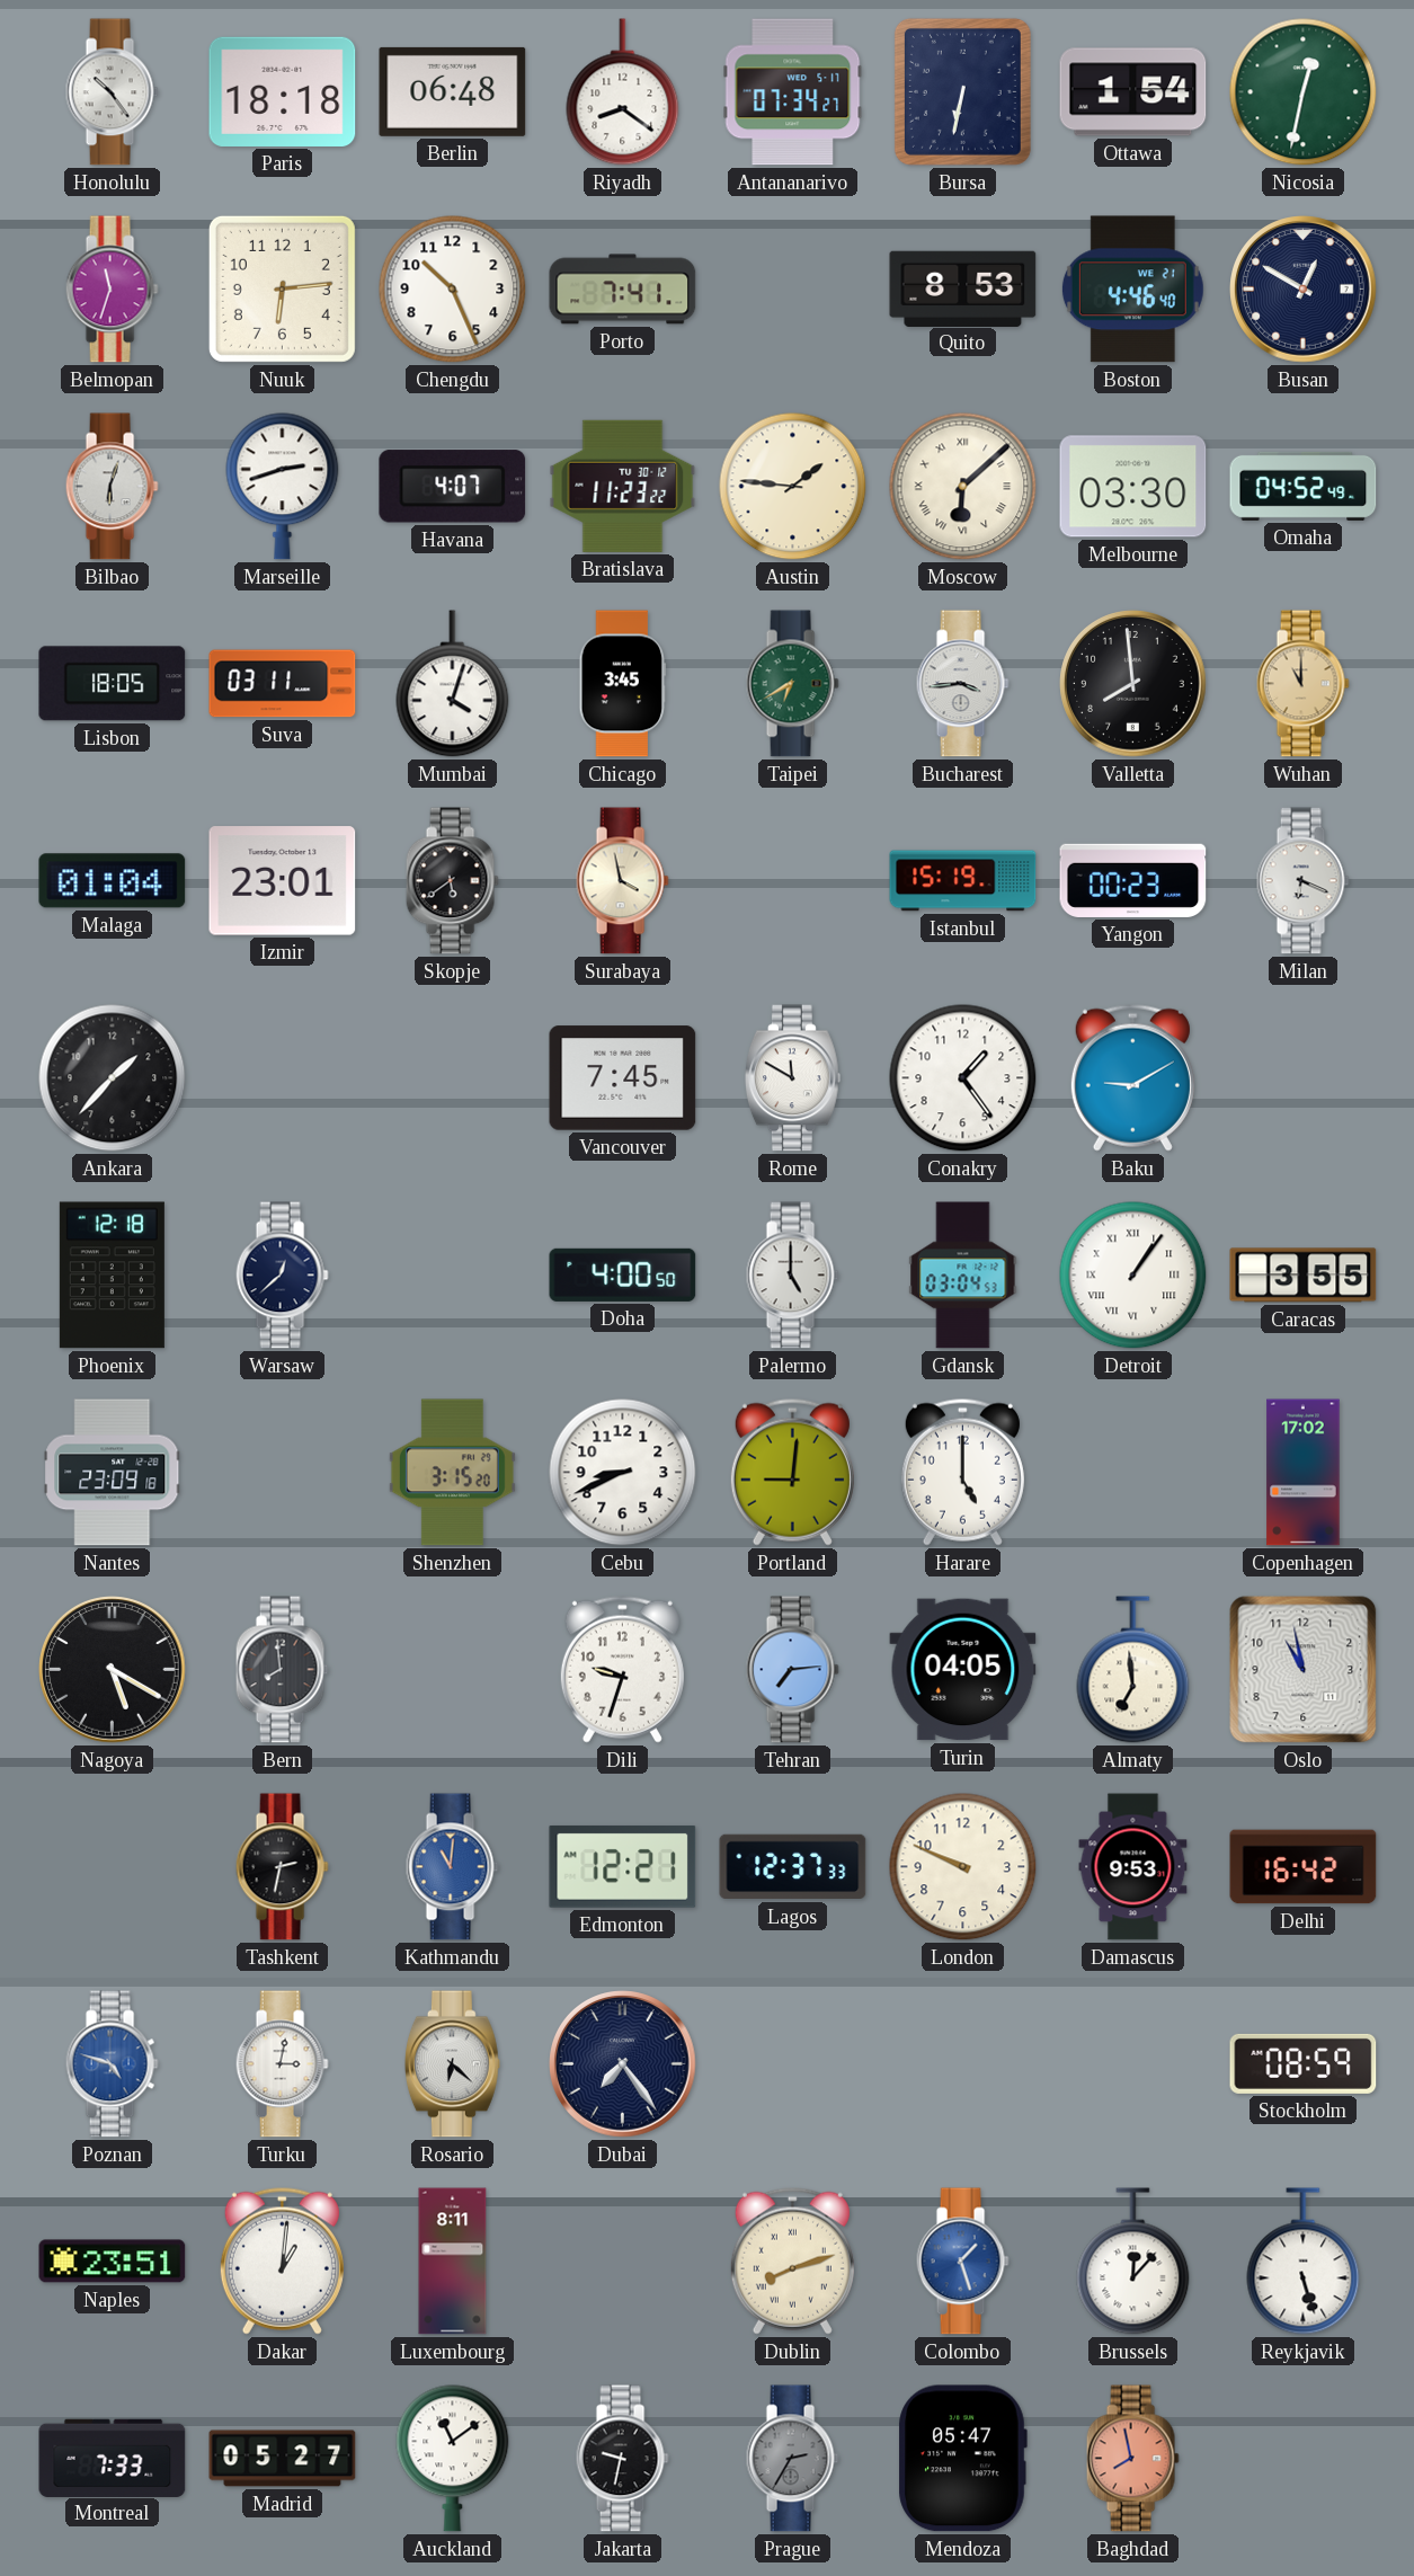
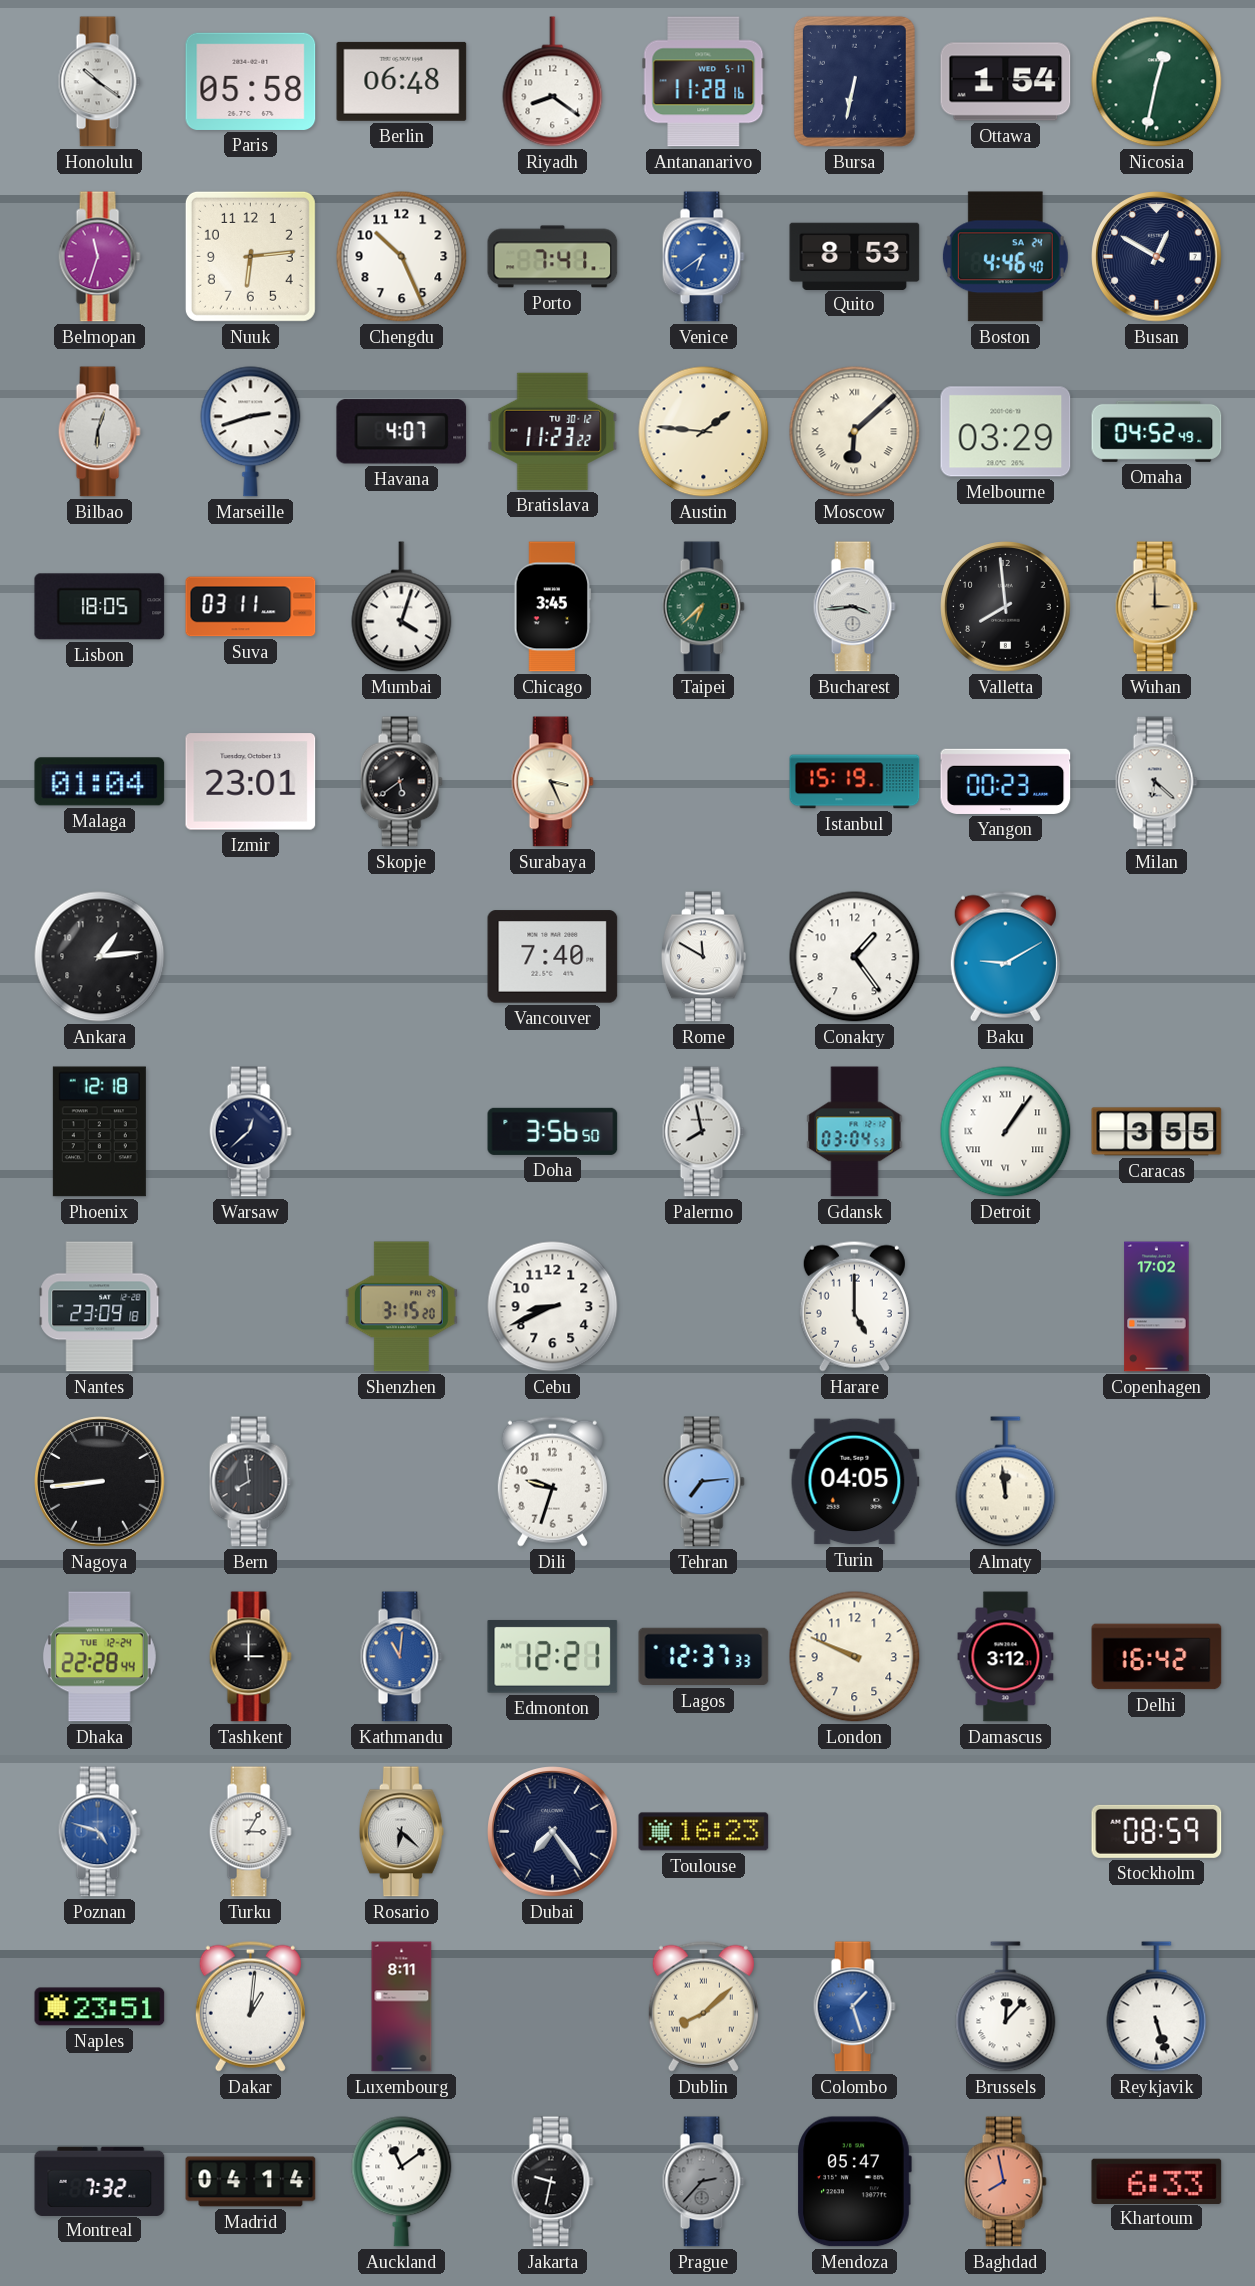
Honolulu: 10:24 -> 10:21
Paris: 18:18 -> 05:58
Antananarivo: 07:34 -> 11:28
Venice: none -> 6:39
Boston date: WE 21 -> SA 24
Melbourne: 03:30 -> 03:29
Taipei: 6:40 -> 6:38
Wuhan: 11:00 -> 3:00
Surabaya: 3:58 -> 3:26
Milan: 6:19 -> 6:22
Ankara: 1:37 -> 1:14
Vancouver: 7:45 -> 7:40
Doha: 4:00 -> 3:56
Palermo: 5:00 -> 7:58
Portland: 9:01 -> none
Nagoya: 5:20 -> 8:44
Almaty: 6:59 -> 11:59
Oslo: 10:58 -> none
Dhaka: none -> 22:28
Tashkent: 2:32 -> 3:00
Damascus: 9:53 -> 3:12
Turku: 3:02 -> 3:05
Toulouse: none -> 16:23
Dublin: 8:12 -> 8:08
Montreal: 7:33 -> 7:32
Madrid: 05:27 -> 04:14
Prague: 2:35 -> 2:37
Khartoum: none -> 6:33
